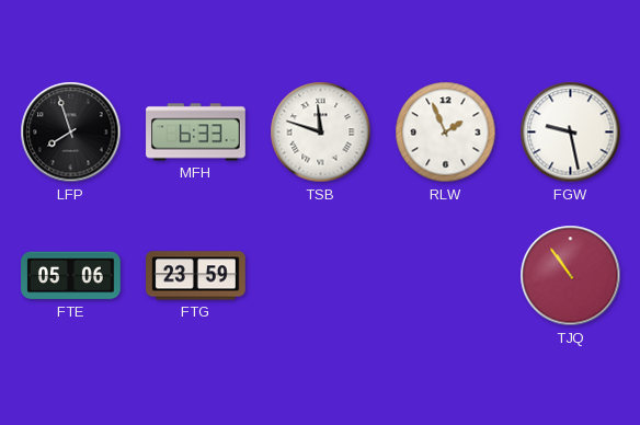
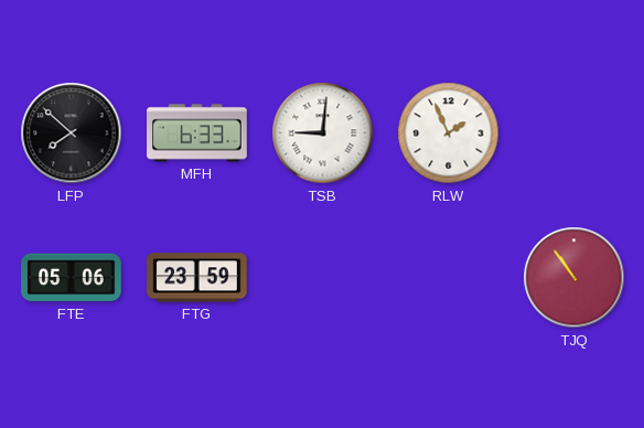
LFP: 7:57 -> 7:52
TSB: 11:48 -> 9:01
FGW: 9:28 -> none
